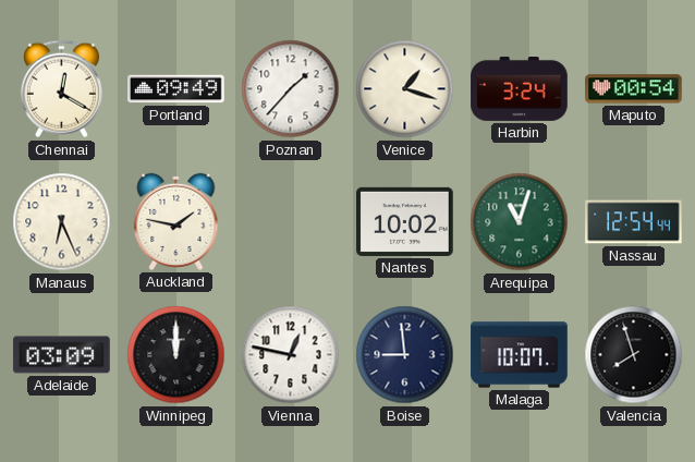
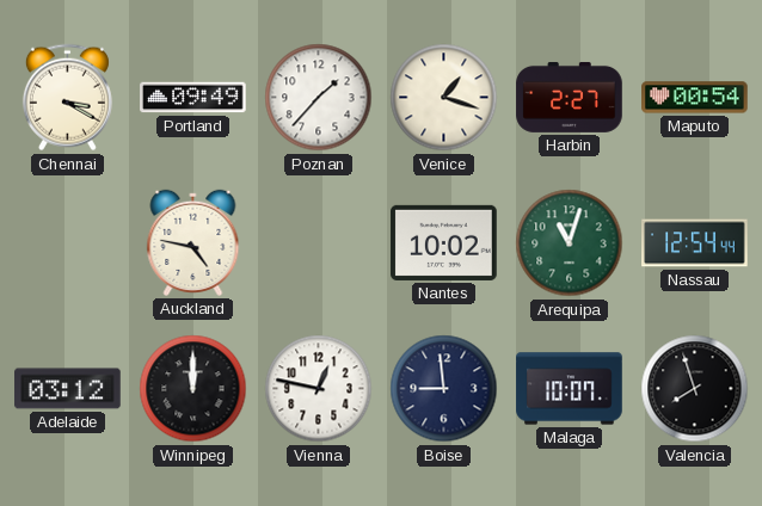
Chennai: 12:20 -> 3:20
Harbin: 3:24 -> 2:27
Manaus: 6:26 -> none
Auckland: 1:47 -> 4:47
Adelaide: 03:09 -> 03:12
